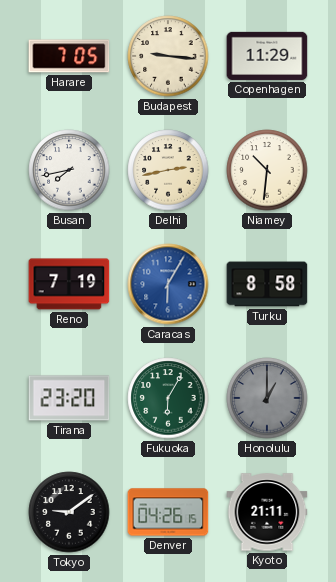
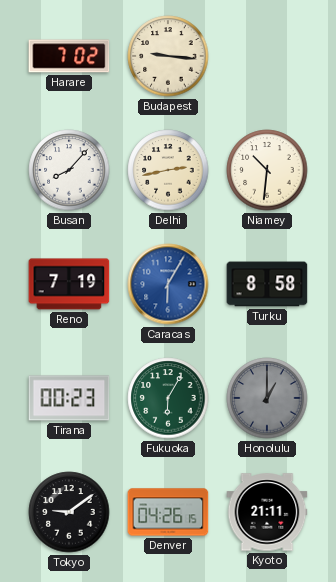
Harare: 7:05 -> 7:02
Copenhagen: 11:29 -> none
Busan: 7:43 -> 8:07
Tirana: 23:20 -> 00:23
